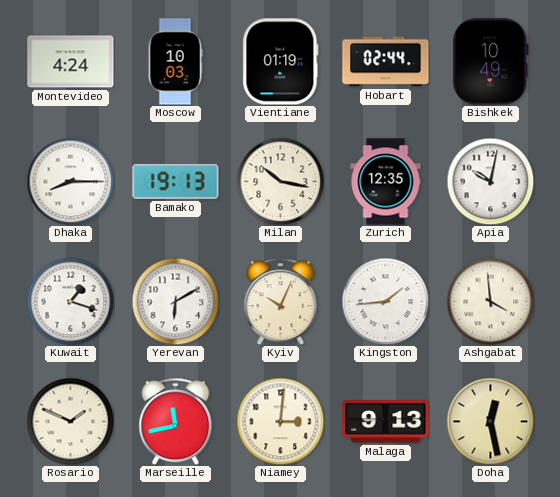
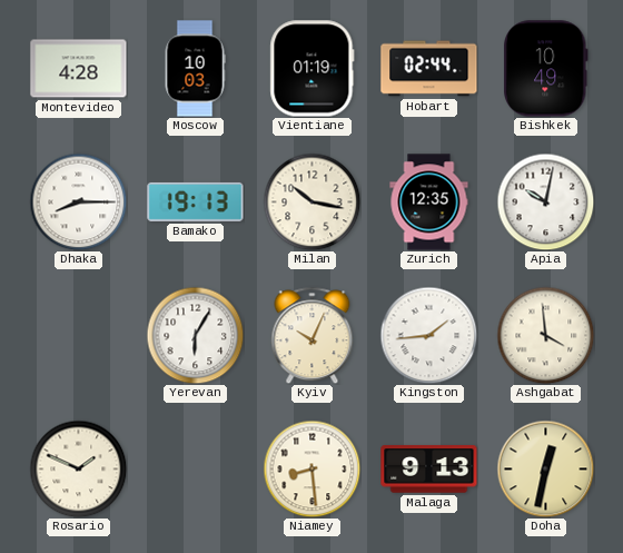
Montevideo: 4:24 -> 4:28
Kuwait: 1:18 -> none
Yerevan: 6:10 -> 6:05
Marseille: 11:43 -> none
Niamey: 3:01 -> 8:29
Doha: 12:28 -> 12:32
